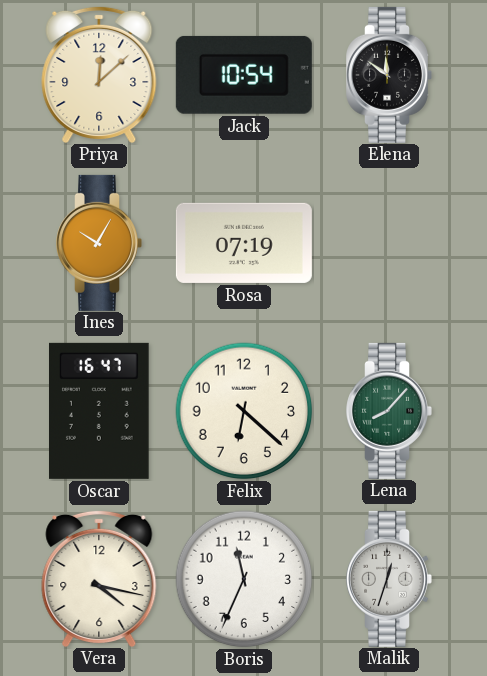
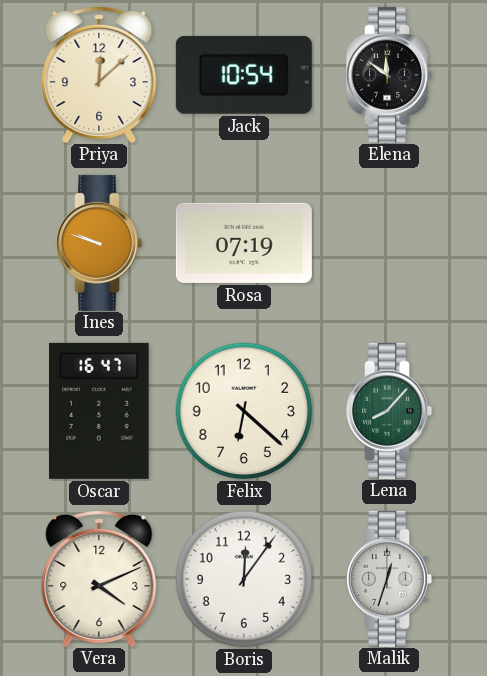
Ines: 10:05 -> 9:48
Vera: 4:17 -> 4:11
Boris: 11:34 -> 12:06
